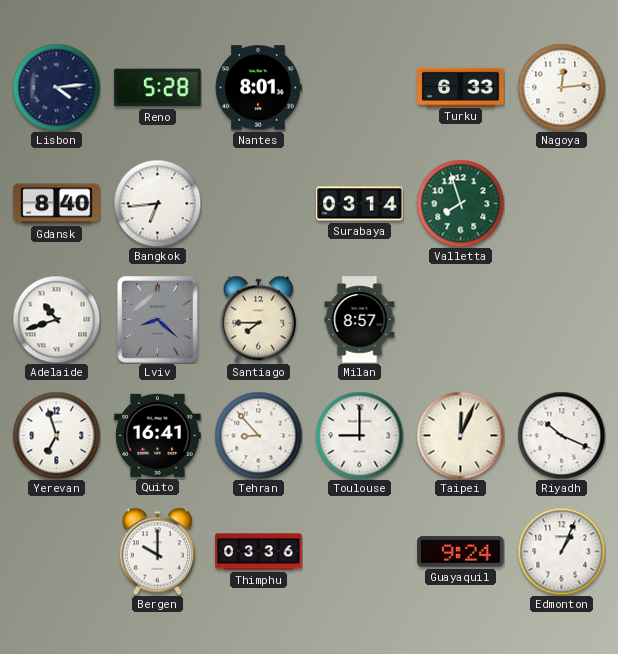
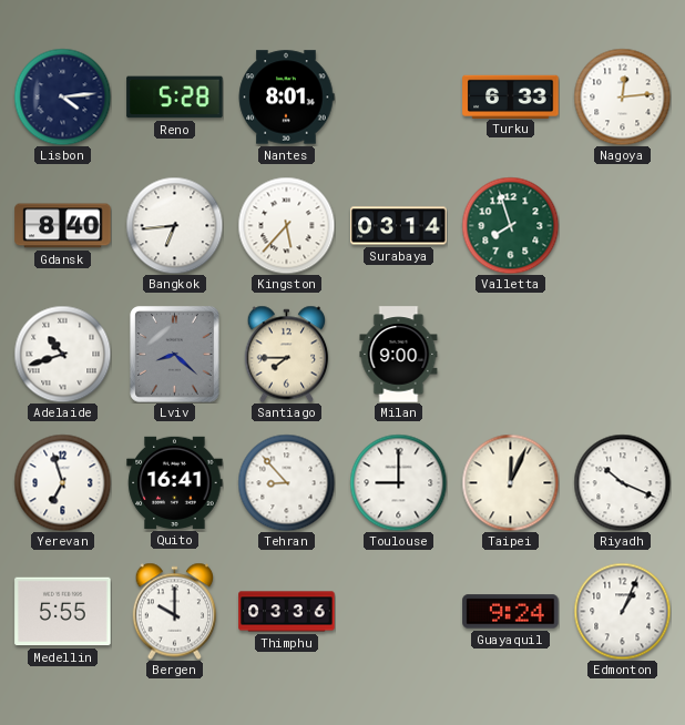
Kingston: none -> 5:37
Milan: 8:57 -> 9:00
Medellin: none -> 5:55
